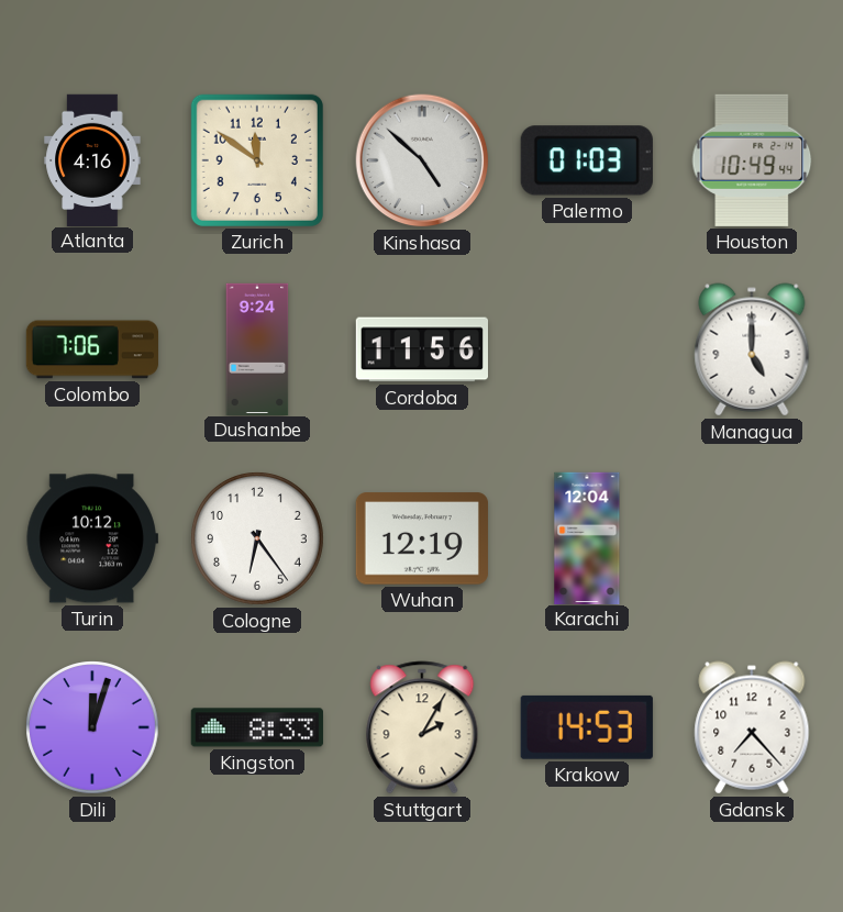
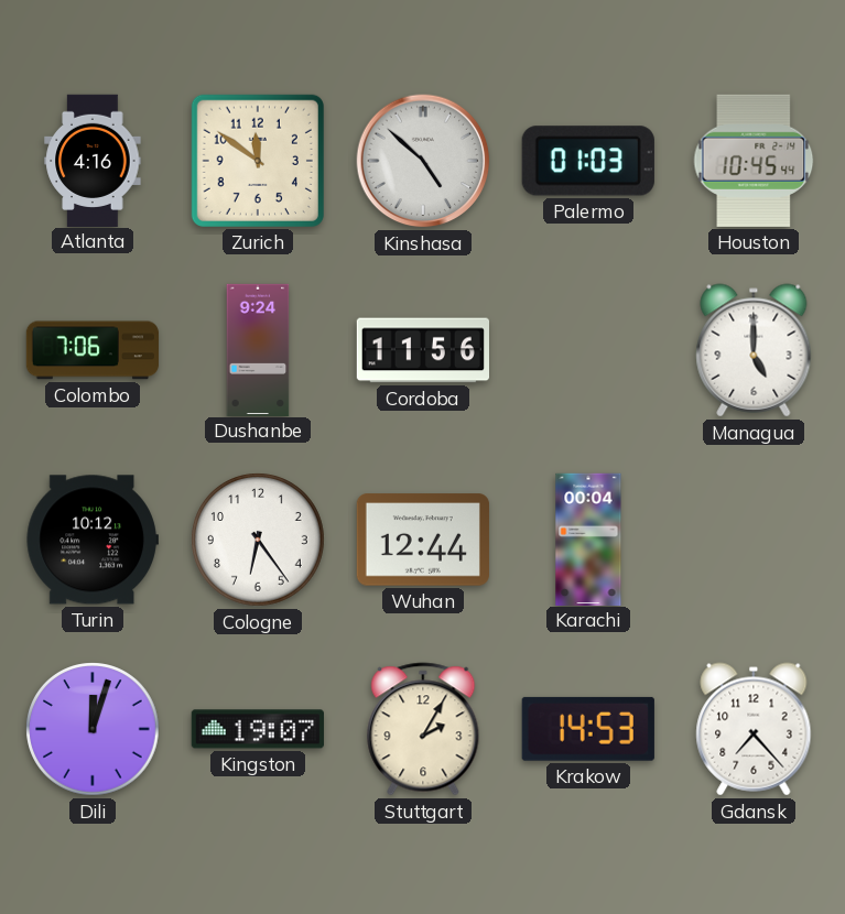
Houston: 10:49 -> 10:45
Wuhan: 12:19 -> 12:44
Karachi: 12:04 -> 00:04
Kingston: 8:33 -> 19:07
